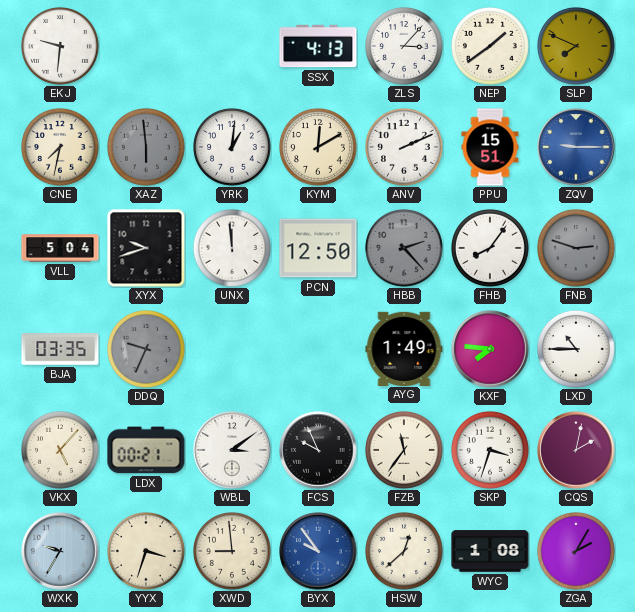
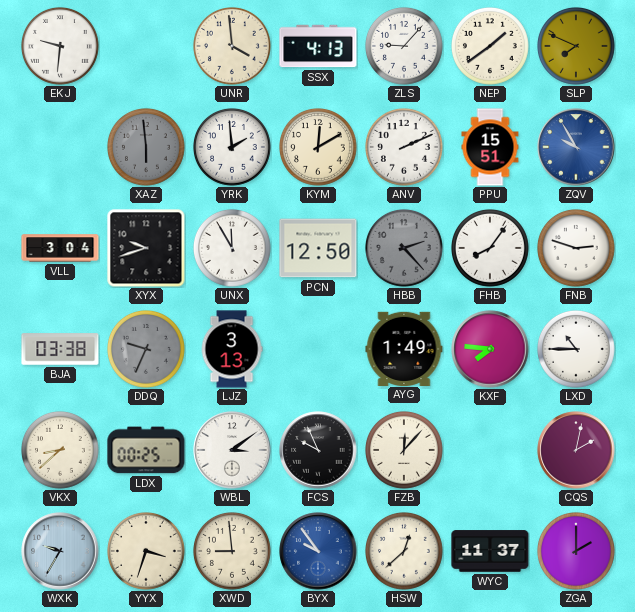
UNR: none -> 3:59
ZLS: 3:07 -> 9:07
CNE: 7:32 -> none
YRK: 1:01 -> 1:59
ZQV: 9:15 -> 9:55
VLL: 5:04 -> 3:04
UNX: 11:59 -> 11:55
FNB dial: grey -> white
BJA: 03:35 -> 03:38
LJZ: none -> 3:13
VKX: 5:07 -> 8:38
LDX: 00:21 -> 00:25
FZB: 11:36 -> 12:07
SKP: 3:33 -> none
WYC: 1:08 -> 11:37
ZGA: 2:05 -> 2:00
